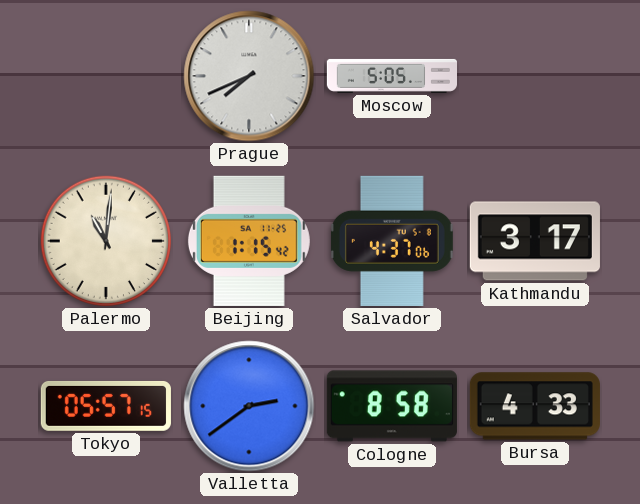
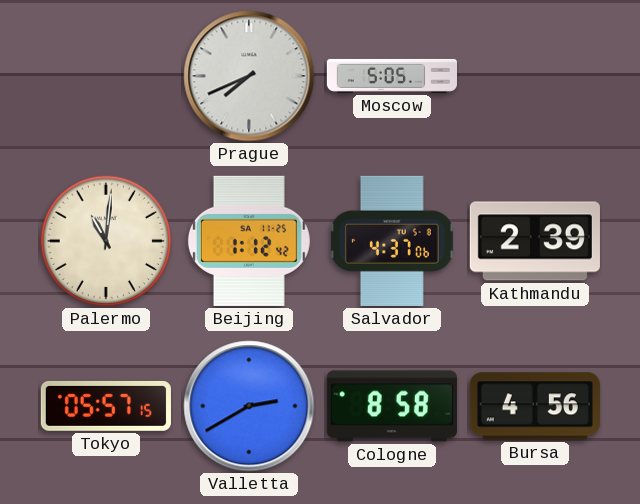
Beijing: 1:15 -> 1:12
Kathmandu: 3:17 -> 2:39
Valletta: 2:39 -> 2:40
Bursa: 4:33 -> 4:56
